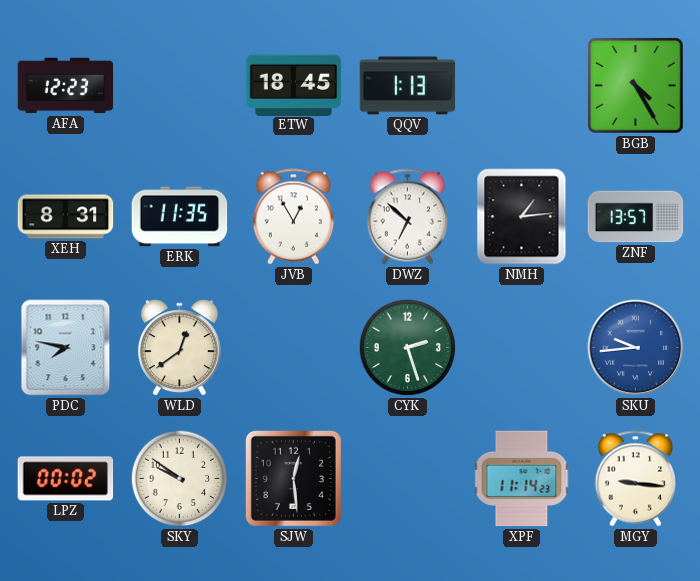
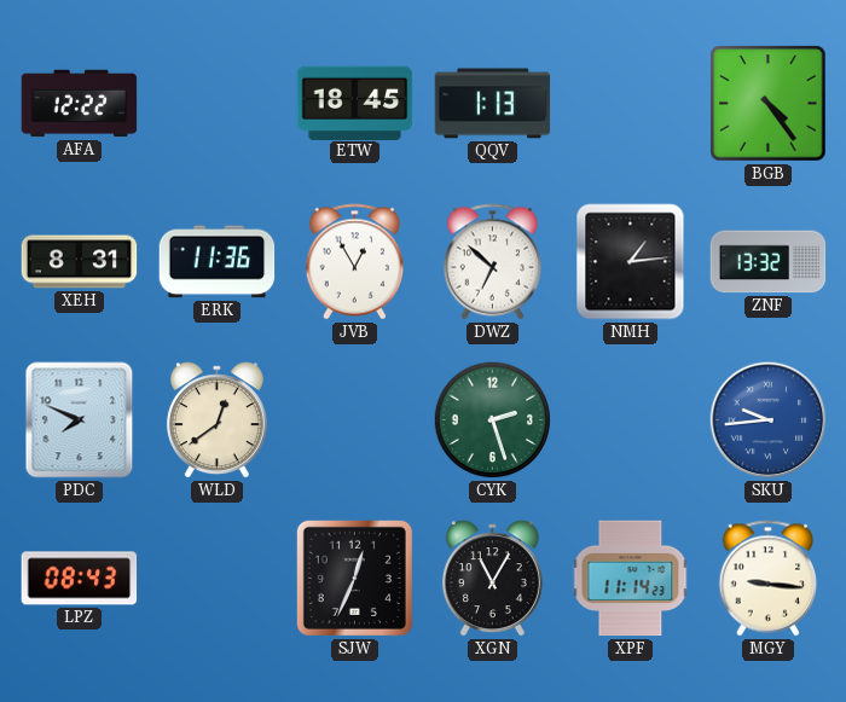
AFA: 12:23 -> 12:22
BGB: 4:25 -> 4:24
ERK: 11:35 -> 11:36
ZNF: 13:57 -> 13:32
PDC: 7:47 -> 7:49
LPZ: 00:02 -> 08:43
SKY: 9:51 -> none
SJW: 12:29 -> 12:34
XGN: none -> 11:05
